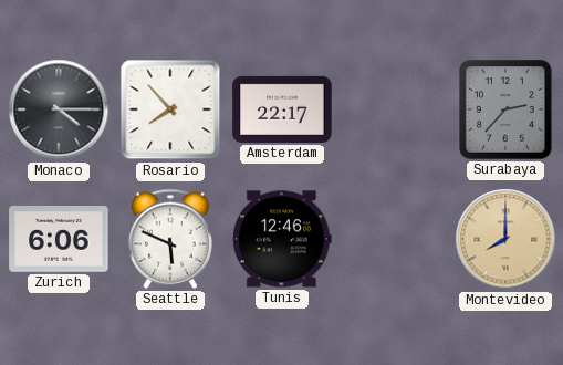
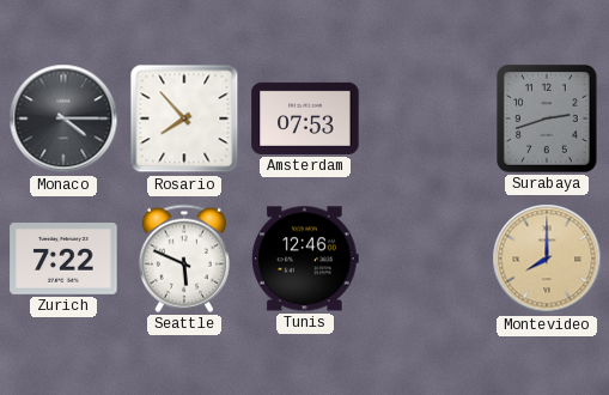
Amsterdam: 22:17 -> 07:53
Surabaya: 2:37 -> 2:42
Zurich: 6:06 -> 7:22
